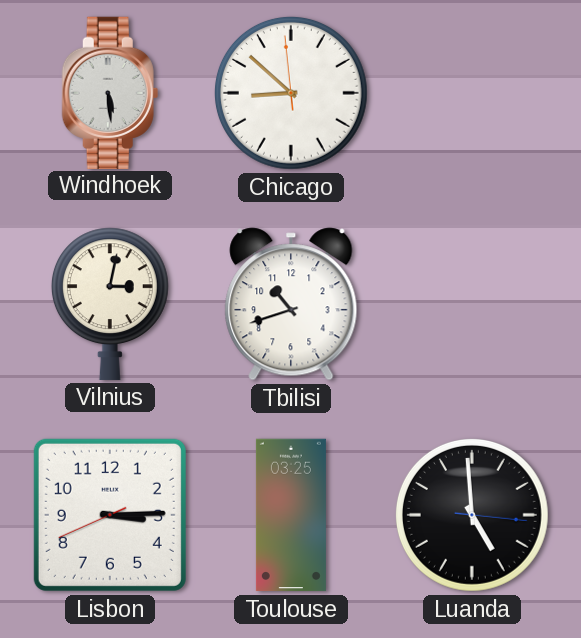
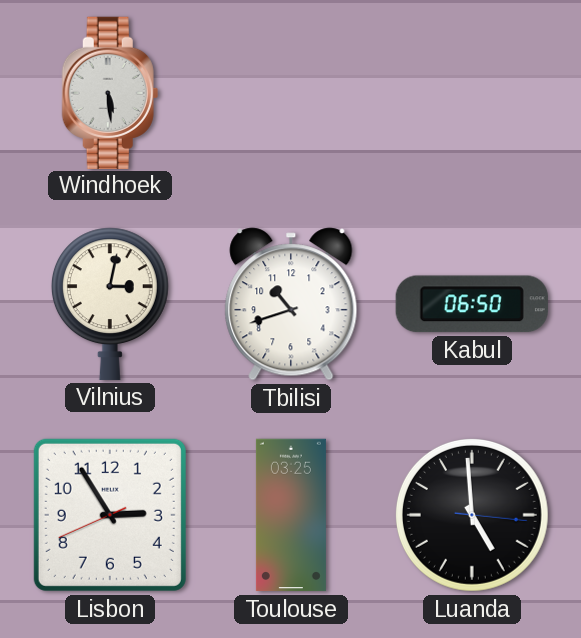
Chicago: 8:51 -> none
Kabul: none -> 06:50
Lisbon: 3:14 -> 2:54
